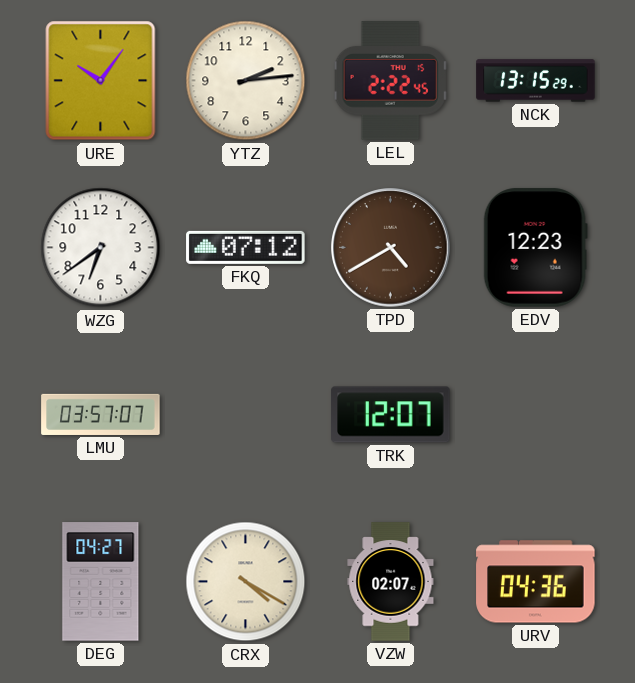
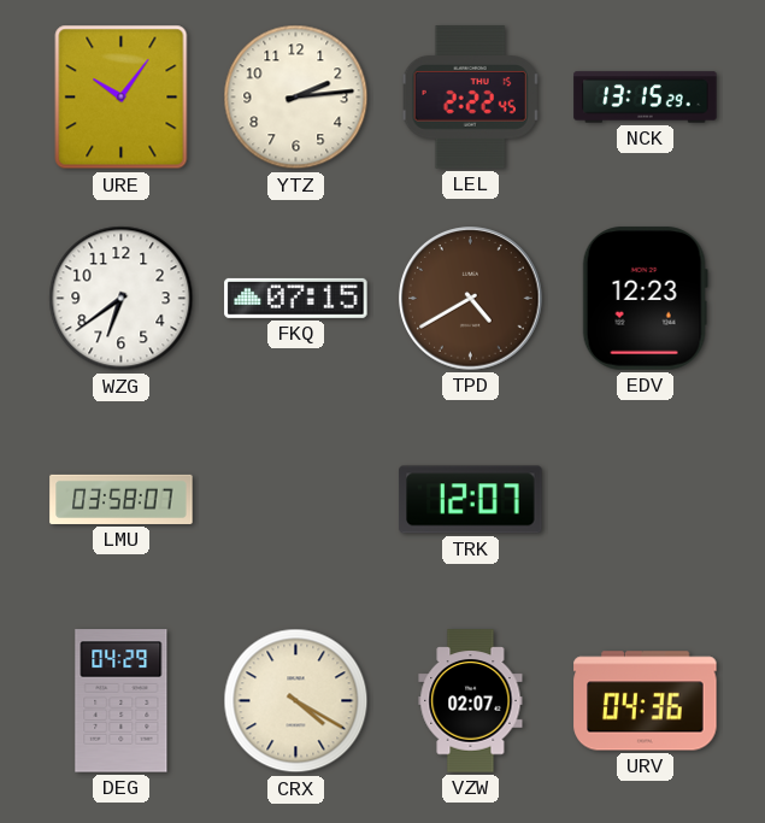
FKQ: 07:12 -> 07:15
LMU: 03:57 -> 03:58
DEG: 04:27 -> 04:29
